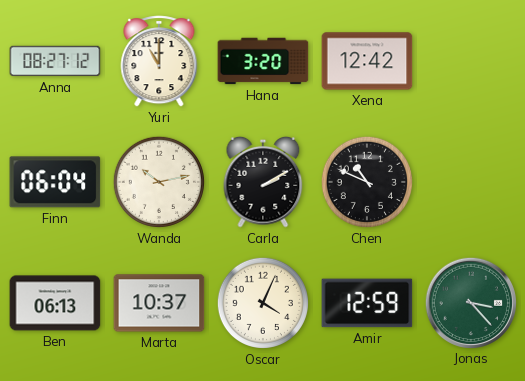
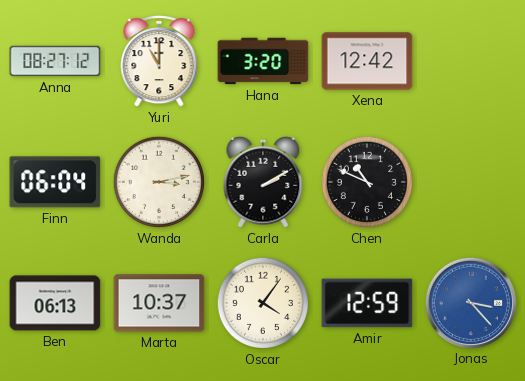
Wanda: 10:13 -> 3:13
Oscar: 4:04 -> 4:06
Jonas dial: green -> blue
